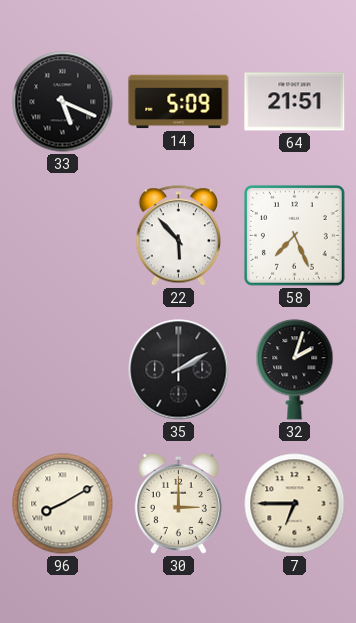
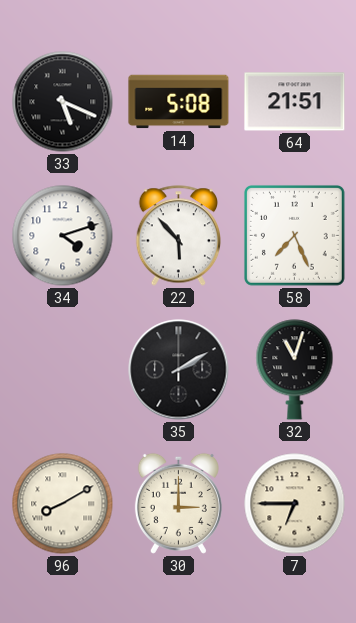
14: 5:09 -> 5:08
34: none -> 4:12
32: 2:03 -> 11:03
